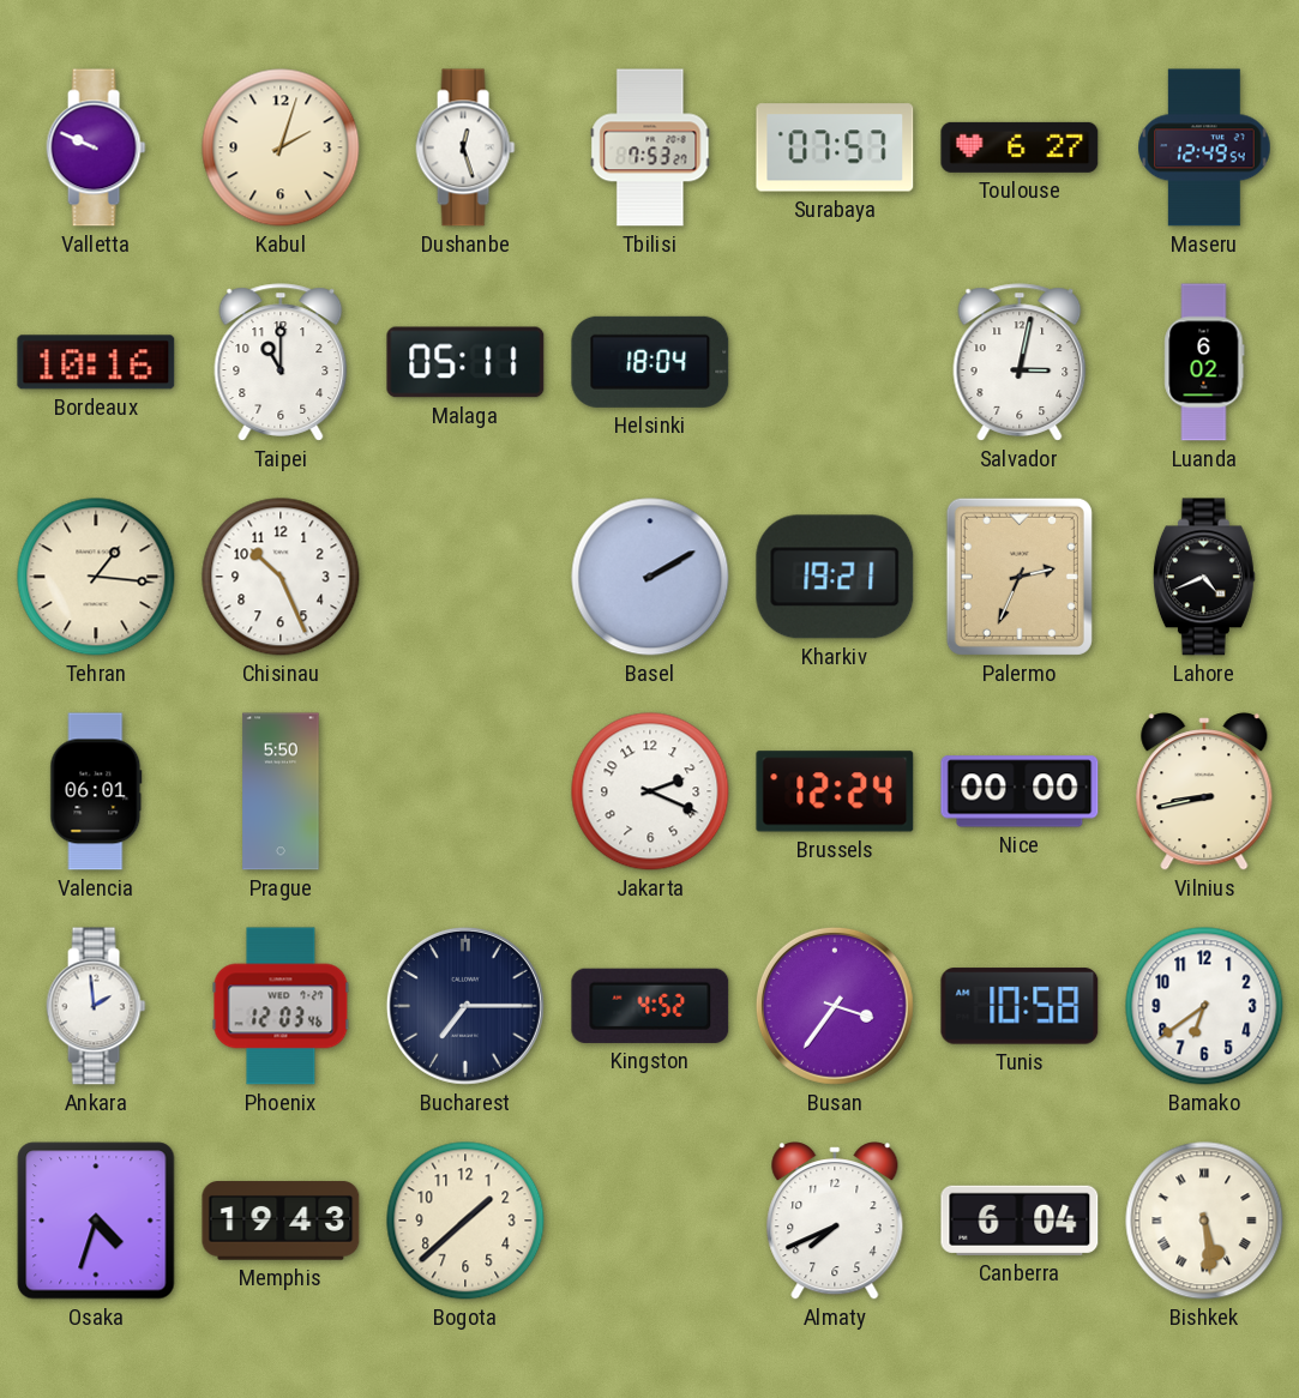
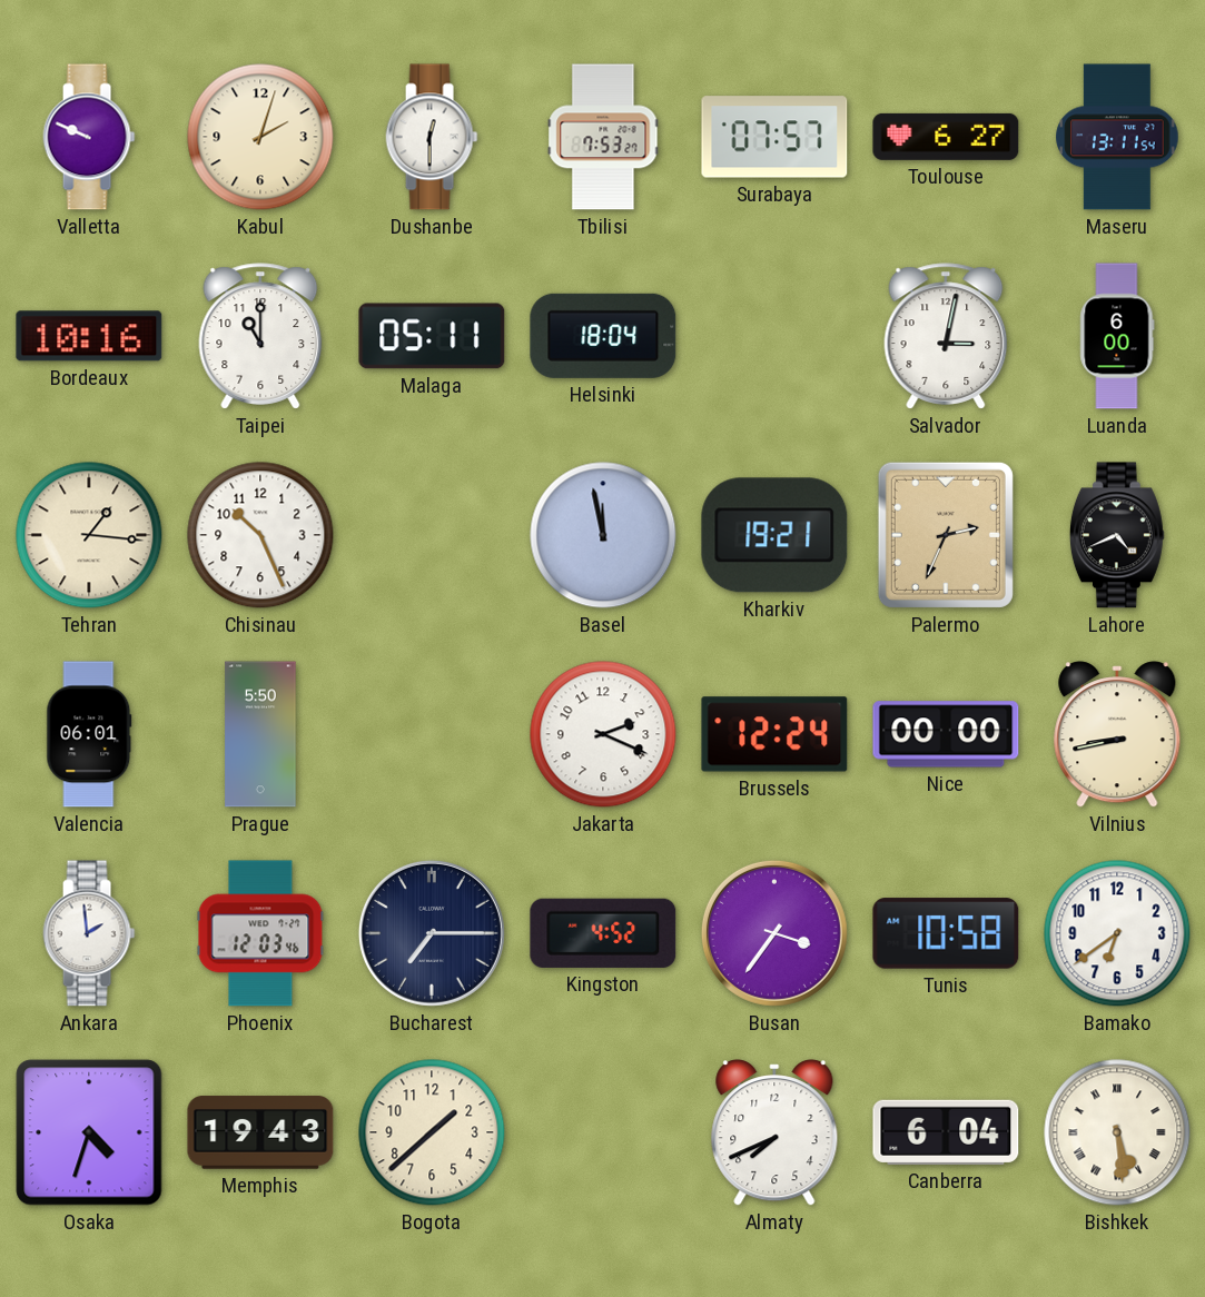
Dushanbe: 12:27 -> 12:30
Maseru: 12:49 -> 13:11
Luanda: 6:02 -> 6:00
Basel: 2:10 -> 11:58
